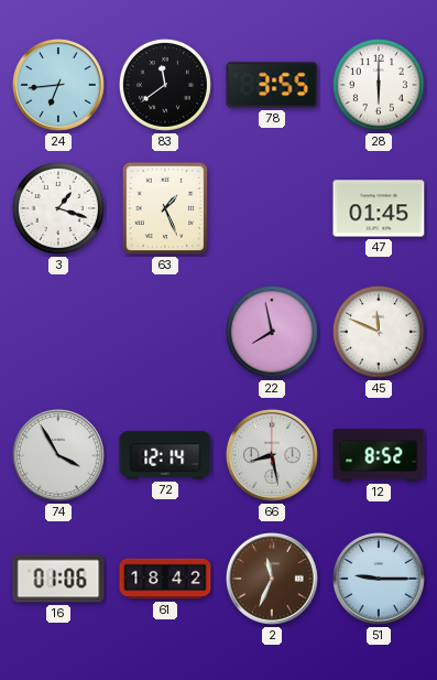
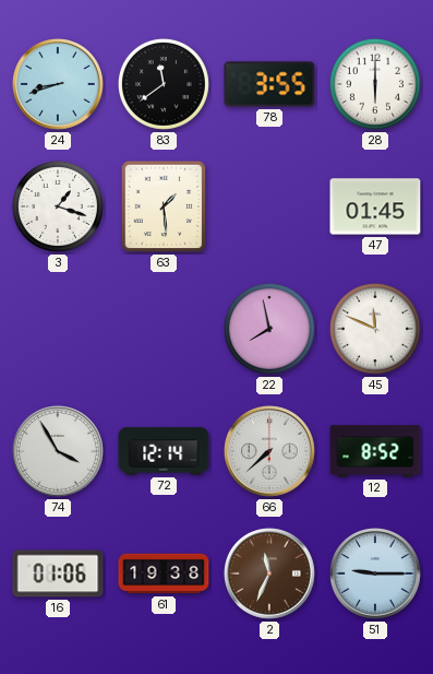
24: 6:44 -> 8:42
63: 1:26 -> 1:29
66: 8:28 -> 7:38
61: 18:42 -> 19:38
